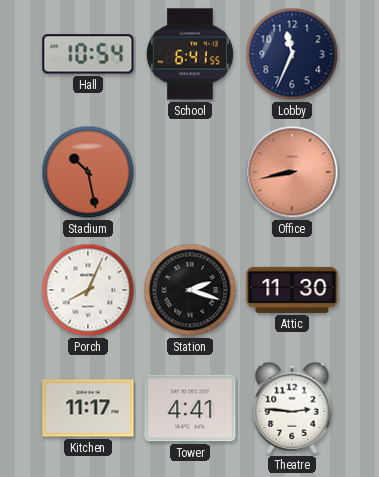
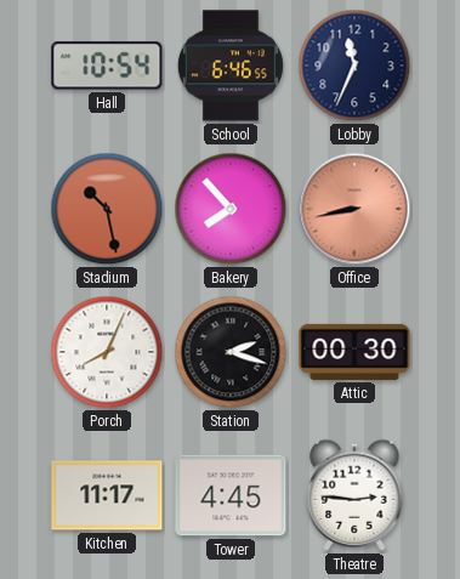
School: 6:41 -> 6:46
Bakery: none -> 7:53
Attic: 11:30 -> 00:30
Tower: 4:41 -> 4:45
